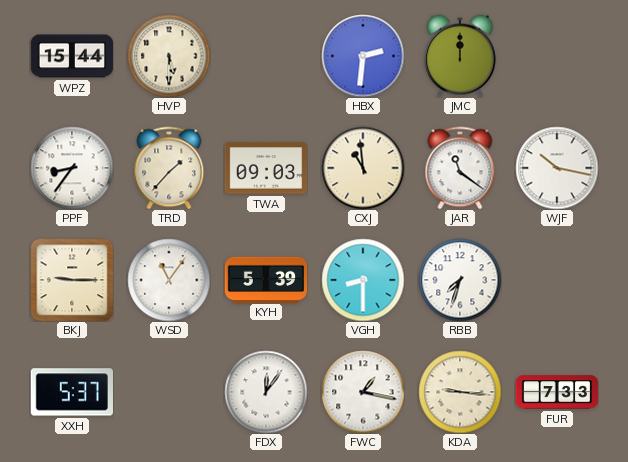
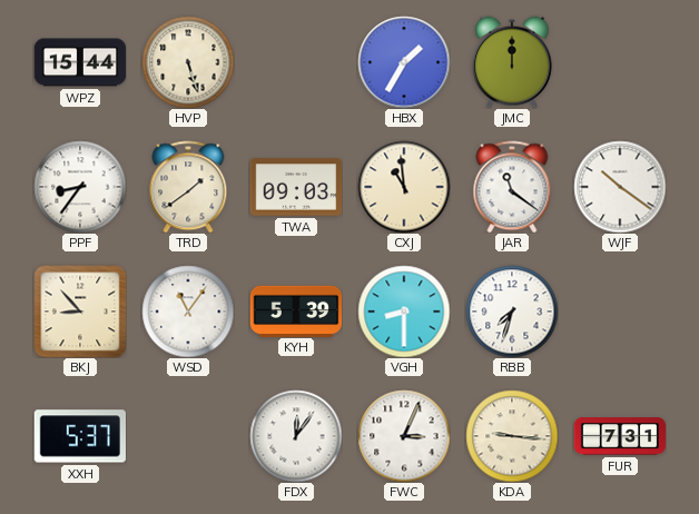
HVP: 5:30 -> 5:27
HBX: 2:31 -> 1:35
TRD: 1:37 -> 1:39
WJF: 10:17 -> 10:21
BKJ: 9:15 -> 8:53
FWC: 1:17 -> 3:04
FUR: 7:33 -> 7:31
